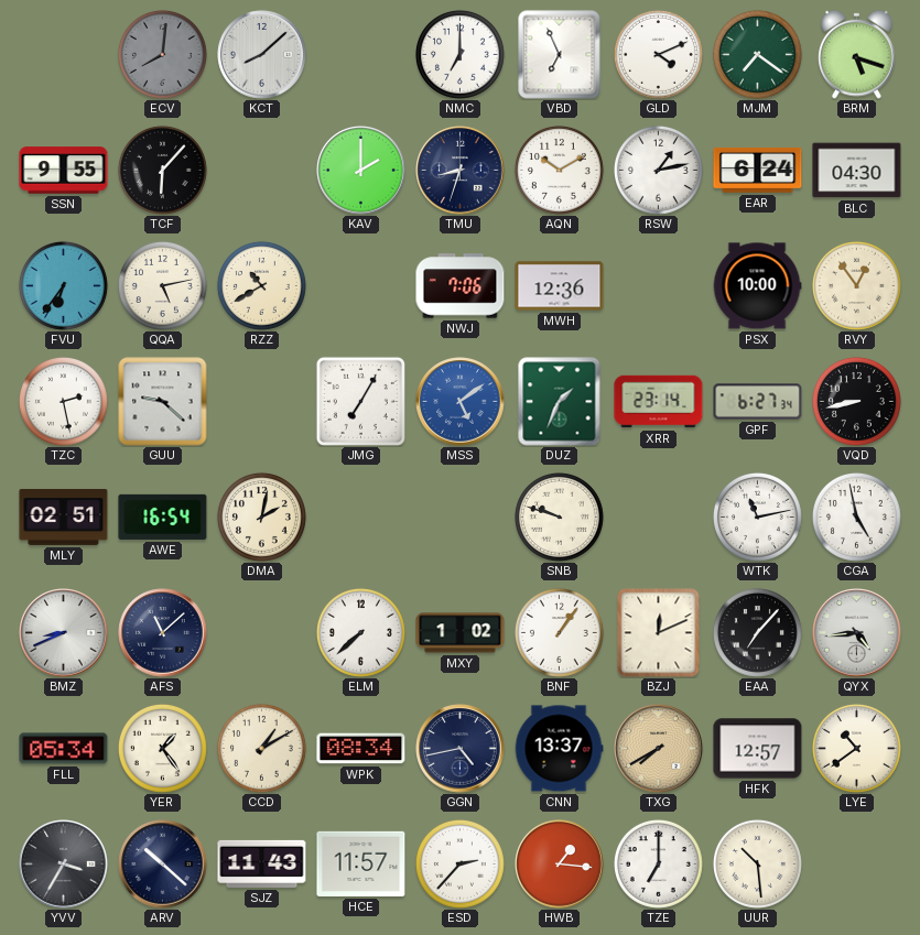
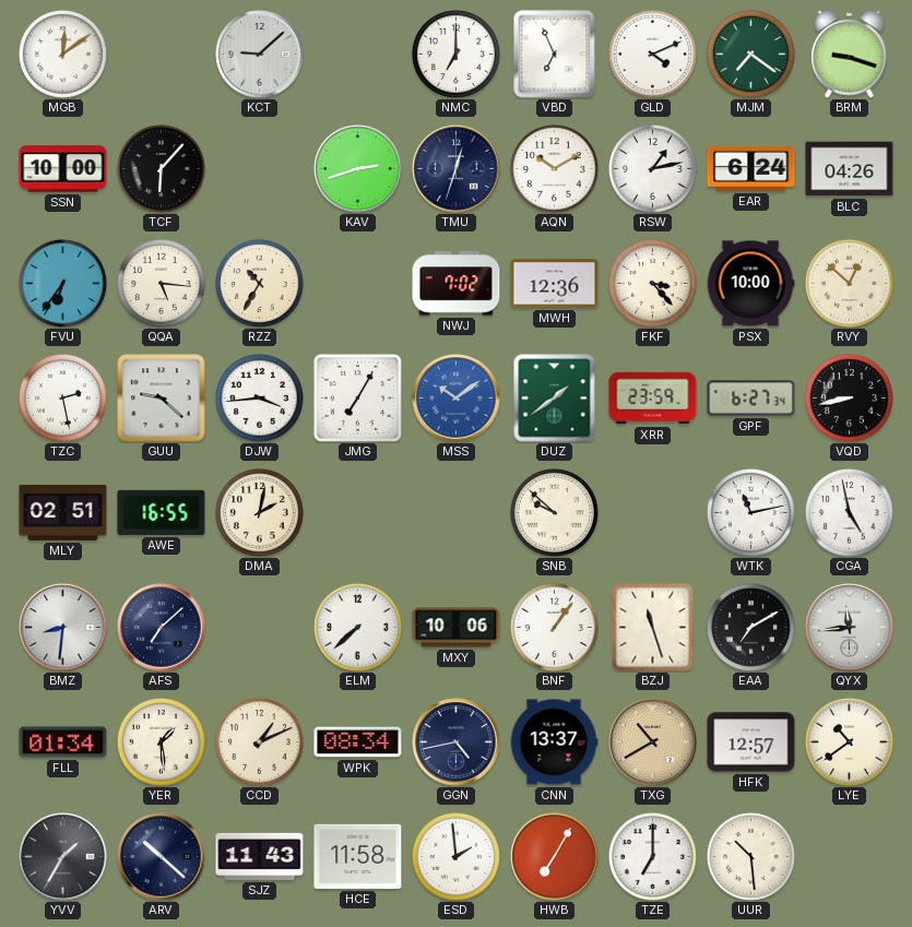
MGB: none -> 12:09
ECV: 8:01 -> none
KCT: 8:08 -> 9:08
BRM: 5:18 -> 9:18
SSN: 9:55 -> 10:00
KAV: 2:00 -> 2:42
TMU: 8:33 -> 12:33
BLC: 04:30 -> 04:26
QQA: 5:13 -> 5:16
RZZ: 10:40 -> 10:35
NWJ: 7:06 -> 7:02
FKF: none -> 3:23
RVY: 12:54 -> 12:52
DJW: none -> 3:44
MSS: 5:09 -> 10:09
DUZ: 1:34 -> 1:39
XRR: 23:14 -> 23:59
AWE: 16:54 -> 16:55
SNB: 9:48 -> 9:52
BMZ: 8:41 -> 8:31
AFS: 11:08 -> 7:08
MXY: 1:02 -> 10:06
BZJ: 12:11 -> 11:27
EAA: 7:07 -> 7:10
QYX: 4:44 -> 11:44
FLL: 05:34 -> 01:34
YER: 1:24 -> 1:29
CCD: 1:10 -> 1:11
TXG: 7:40 -> 10:40
YVV: 3:35 -> 1:35
HCE: 11:57 -> 11:58
ESD: 2:37 -> 1:59
HWB: 1:16 -> 7:05
